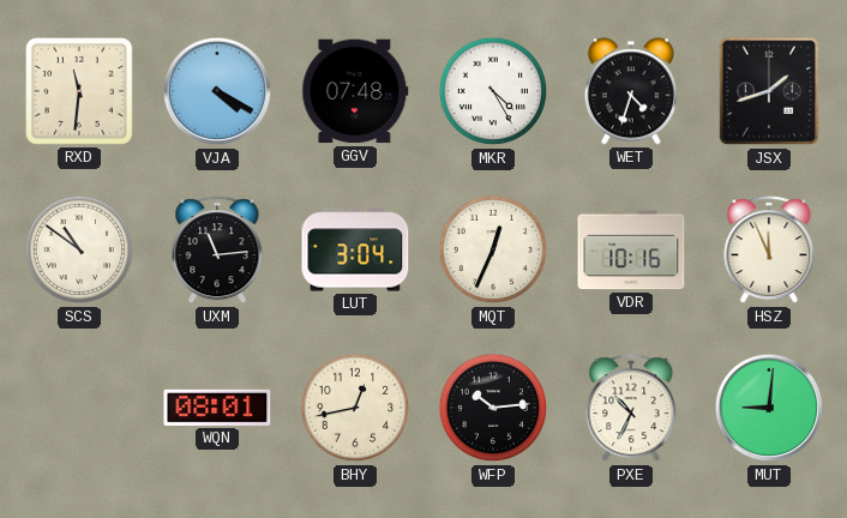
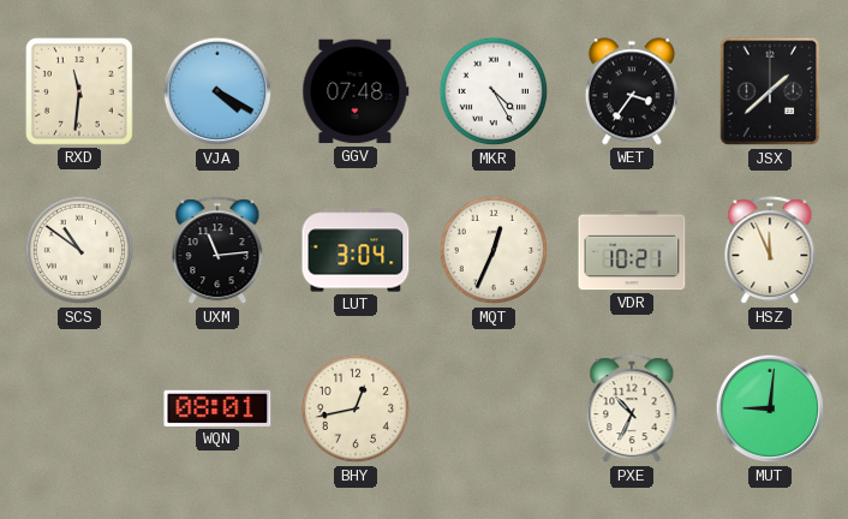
WET: 4:33 -> 3:36
JSX: 1:42 -> 1:38
VDR: 10:16 -> 10:21
WFP: 10:14 -> none
